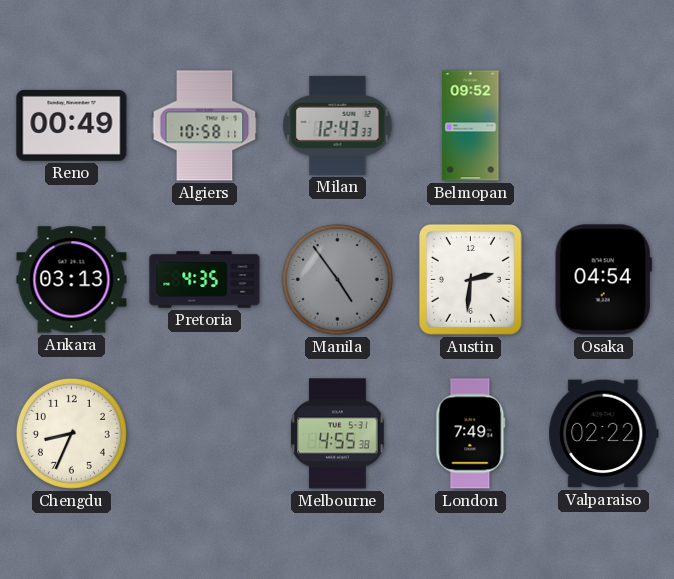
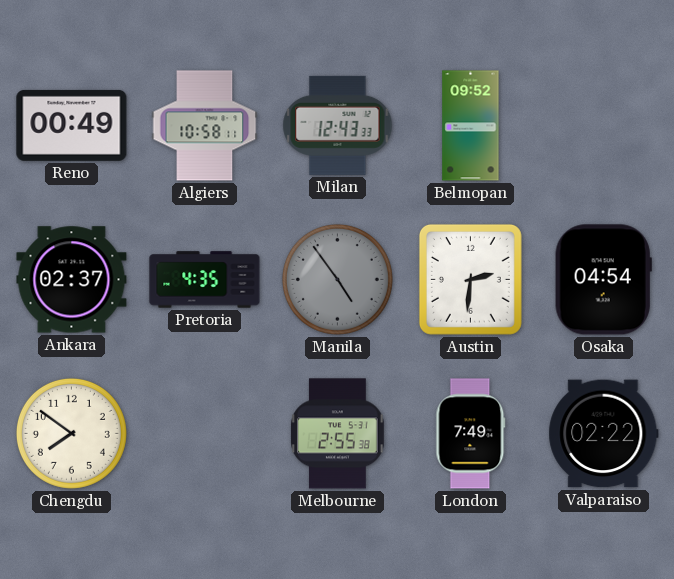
Ankara: 03:13 -> 02:37
Chengdu: 8:34 -> 7:51
Melbourne: 4:55 -> 2:55
